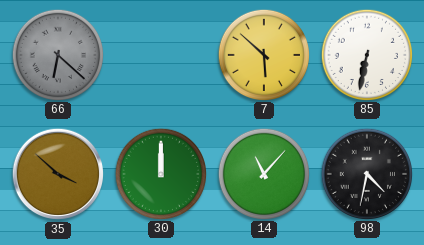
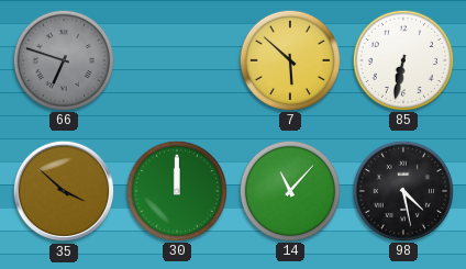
66: 6:22 -> 6:48
98: 4:32 -> 4:28
